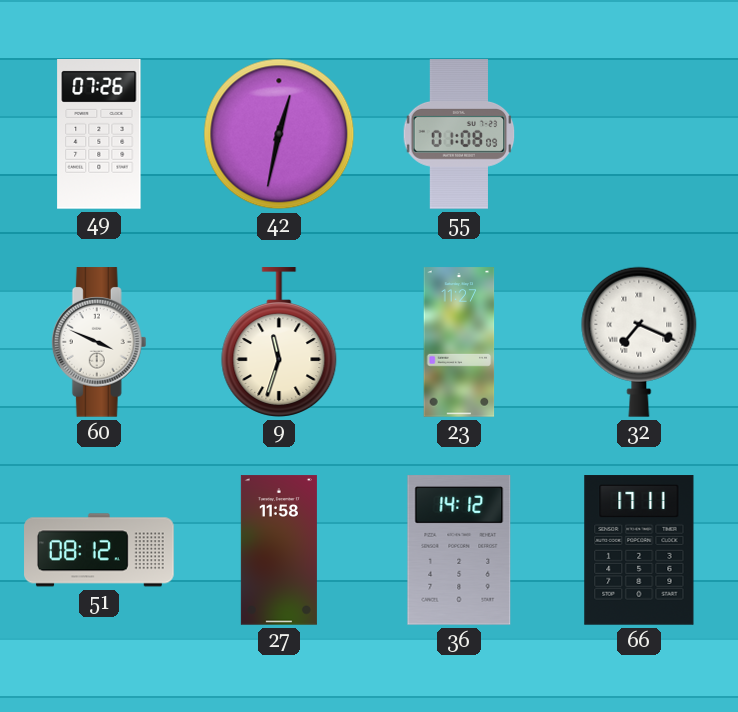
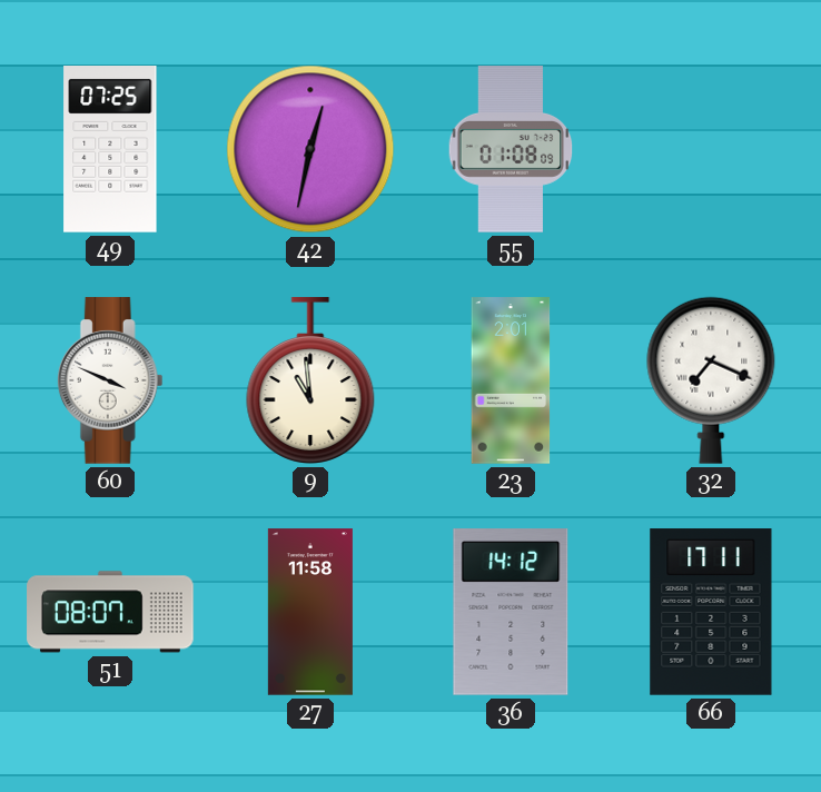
49: 07:26 -> 07:25
9: 11:33 -> 10:59
23: 11:27 -> 2:01
51: 08:12 -> 08:07
